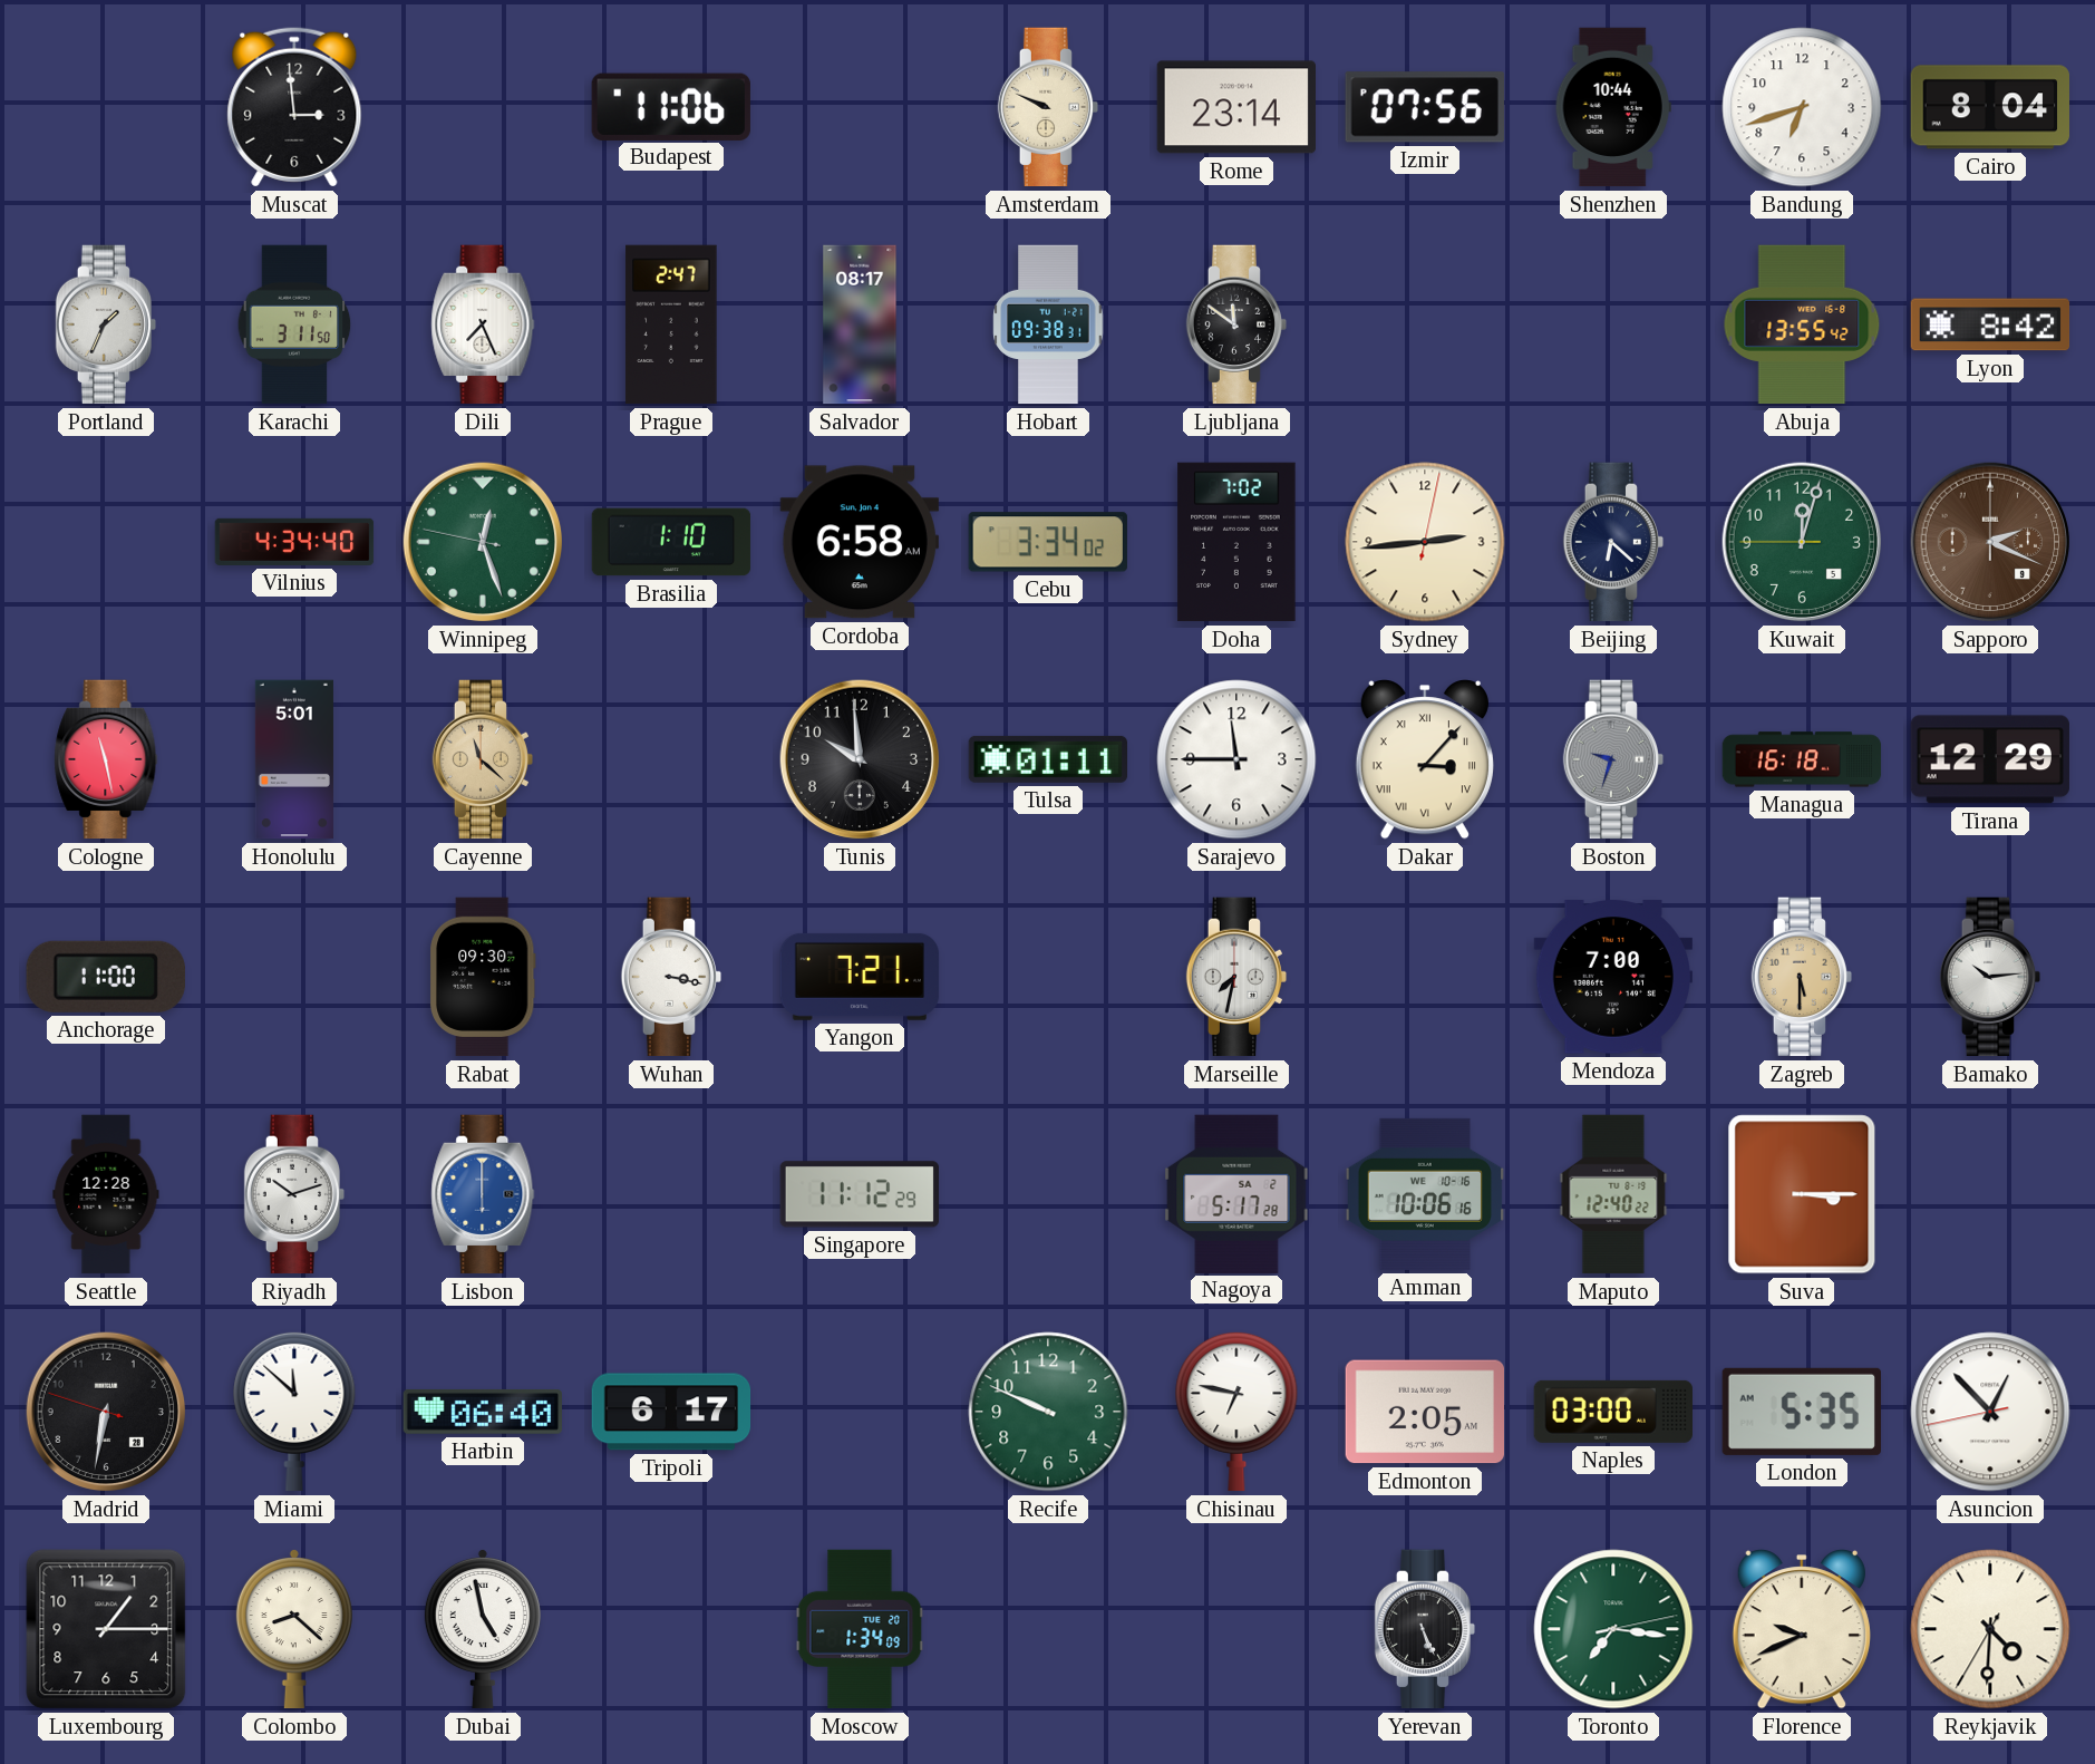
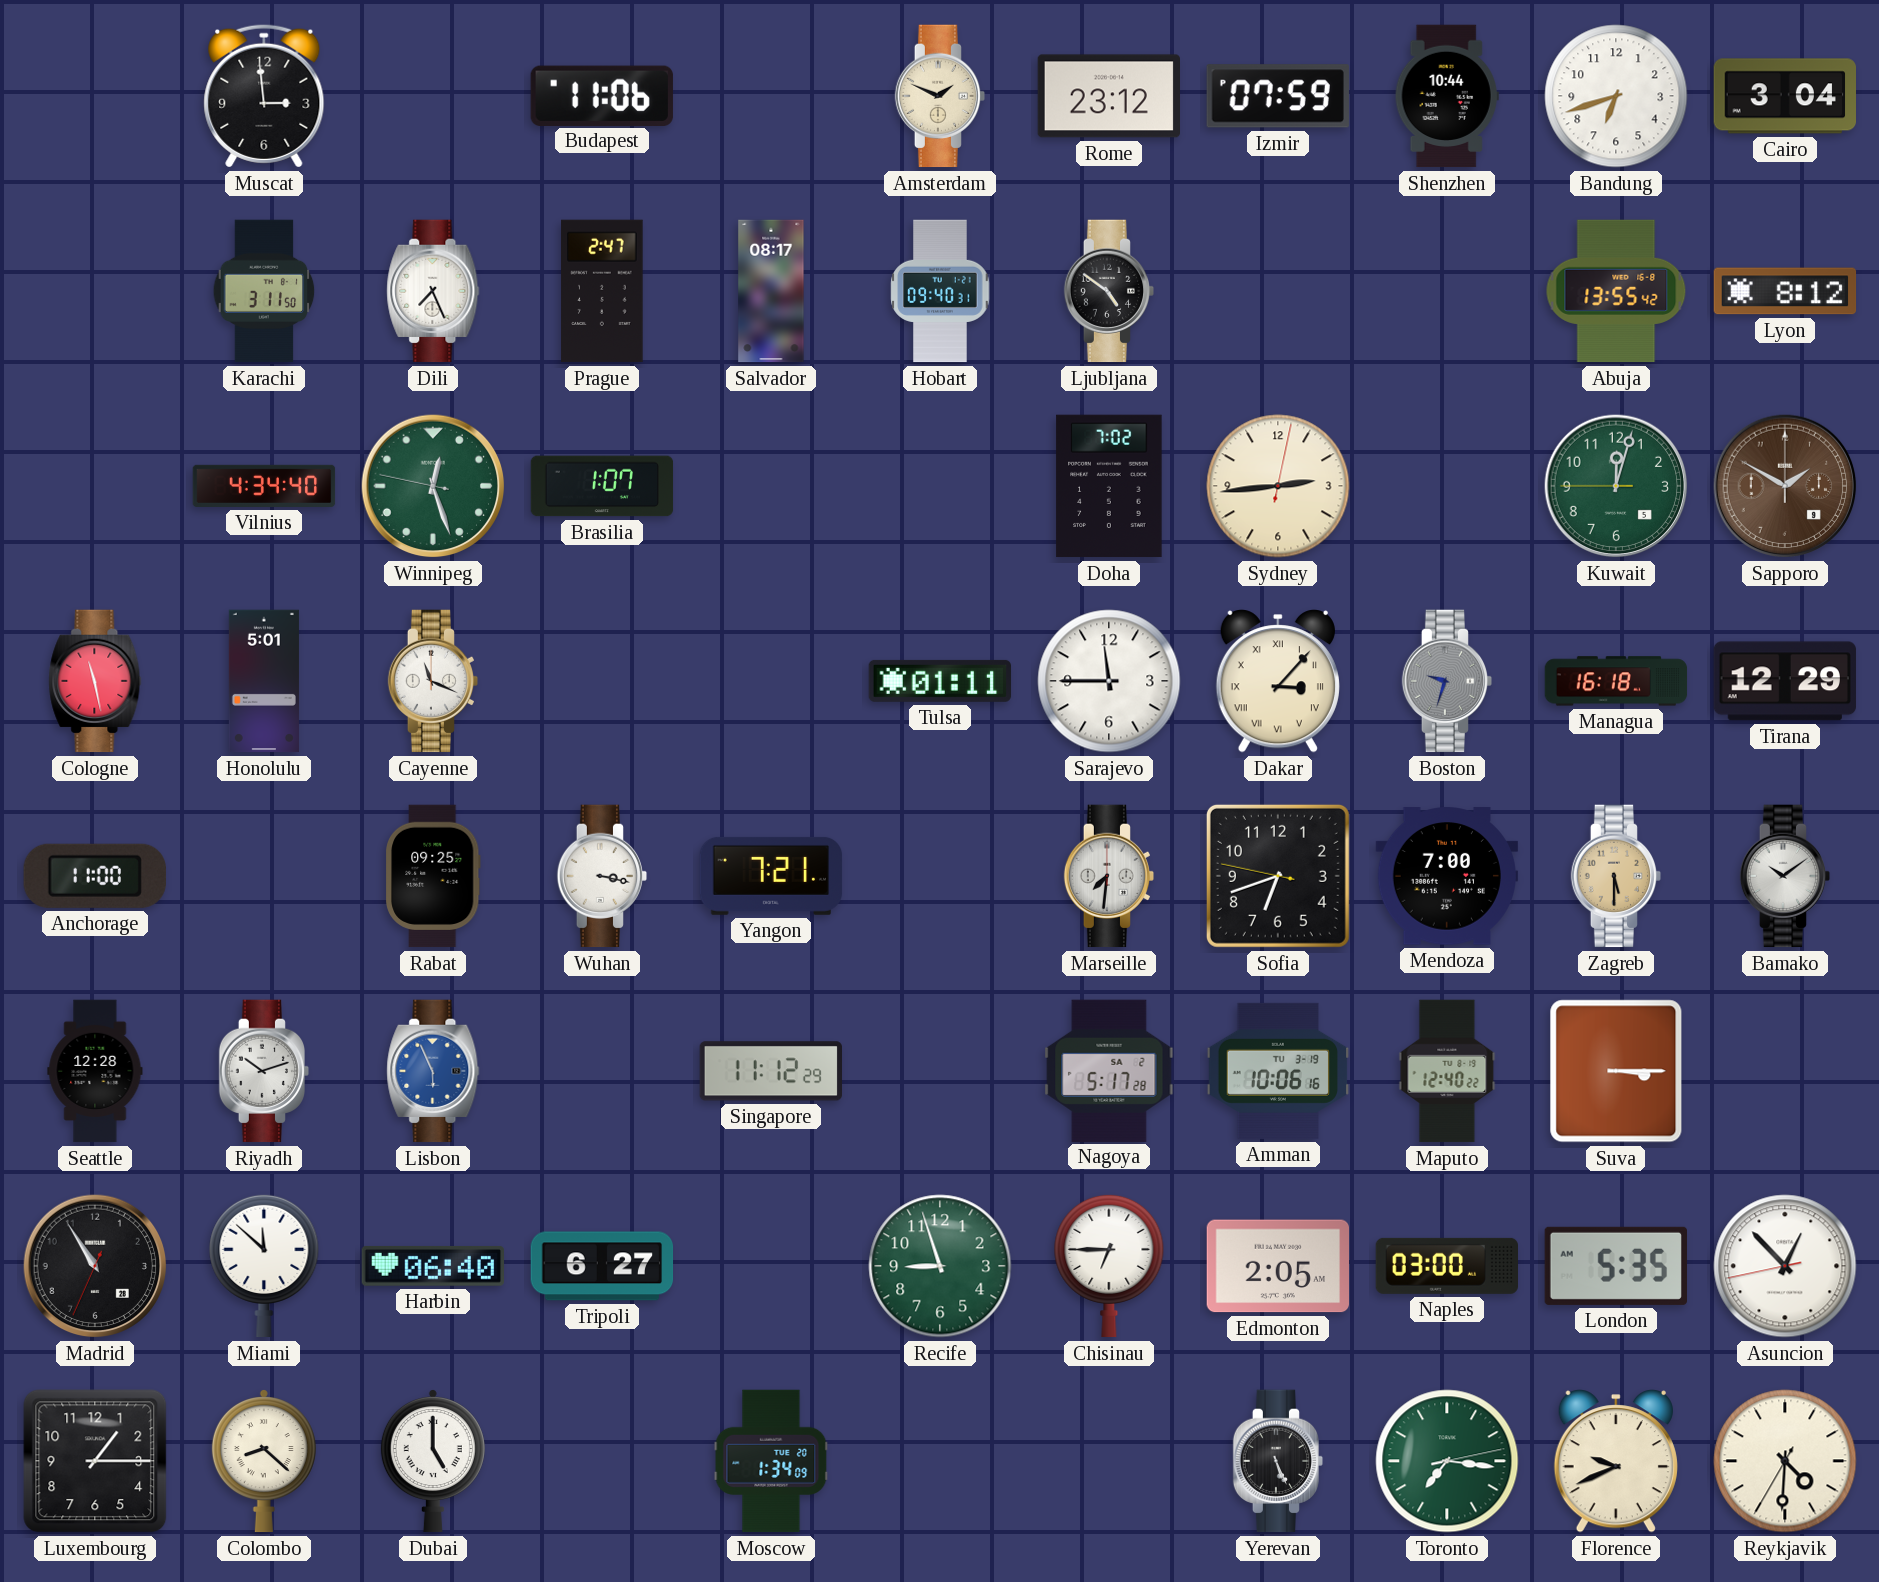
Amsterdam: 9:49 -> 1:49
Rome: 23:14 -> 23:12
Izmir: 07:56 -> 07:59
Cairo: 8:04 -> 3:04
Portland: 1:34 -> none
Hobart: 09:38 -> 09:40
Ljubljana: 11:51 -> 4:51
Lyon: 8:42 -> 8:12
Brasilia: 1:10 -> 1:07
Cordoba: 6:58 -> none
Cebu: 3:34 -> none
Beijing: 6:22 -> none
Sapporo: 2:19 -> 1:50
Cayenne: 11:22 -> 11:19
Cayenne dial: champagne -> white
Tunis: 9:59 -> none
Rabat: 09:30 -> 09:25
Marseille: 7:32 -> 7:31
Sofia: none -> 6:41
Bamako: 10:14 -> 10:09
Lisbon: 6:00 -> 5:56
Amman date: WE 10-16 -> TU 3-19
Madrid: 6:31 -> 10:54
Tripoli: 6:17 -> 6:27
Recife: 9:49 -> 8:57
Chisinau: 6:47 -> 6:45
Dubai: 4:58 -> 5:00
